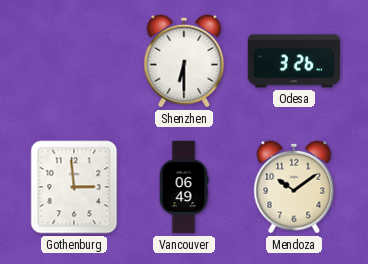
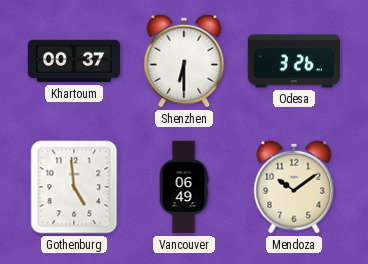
Khartoum: none -> 00:37
Gothenburg: 2:59 -> 4:59
